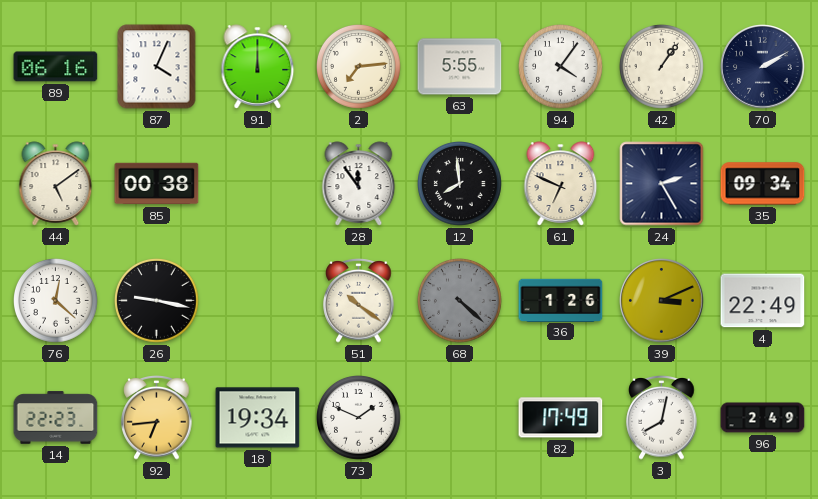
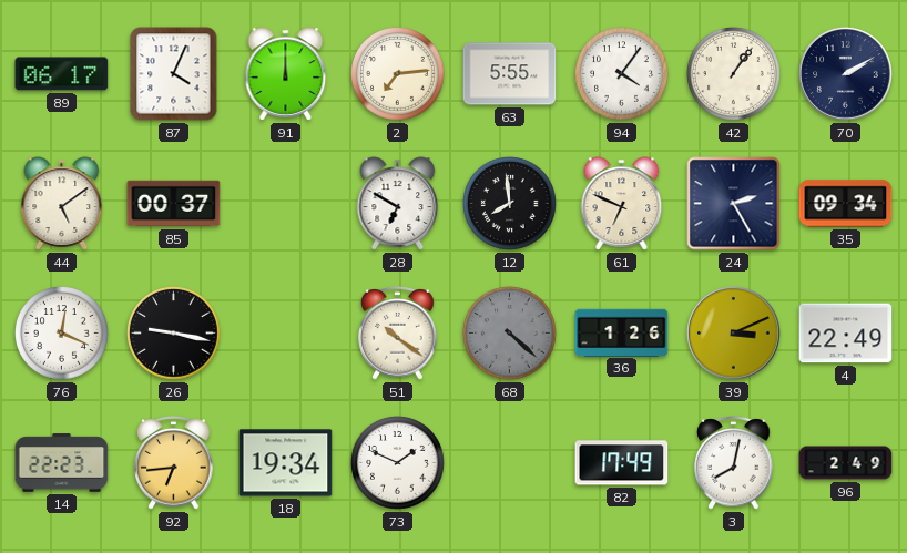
89: 06:16 -> 06:17
85: 00:38 -> 00:37
28: 11:54 -> 6:50
76: 12:22 -> 12:19
